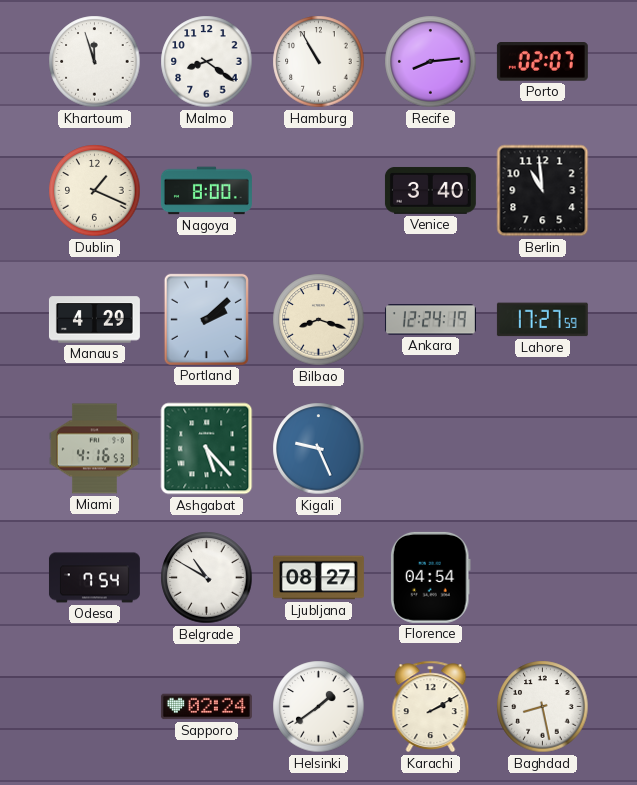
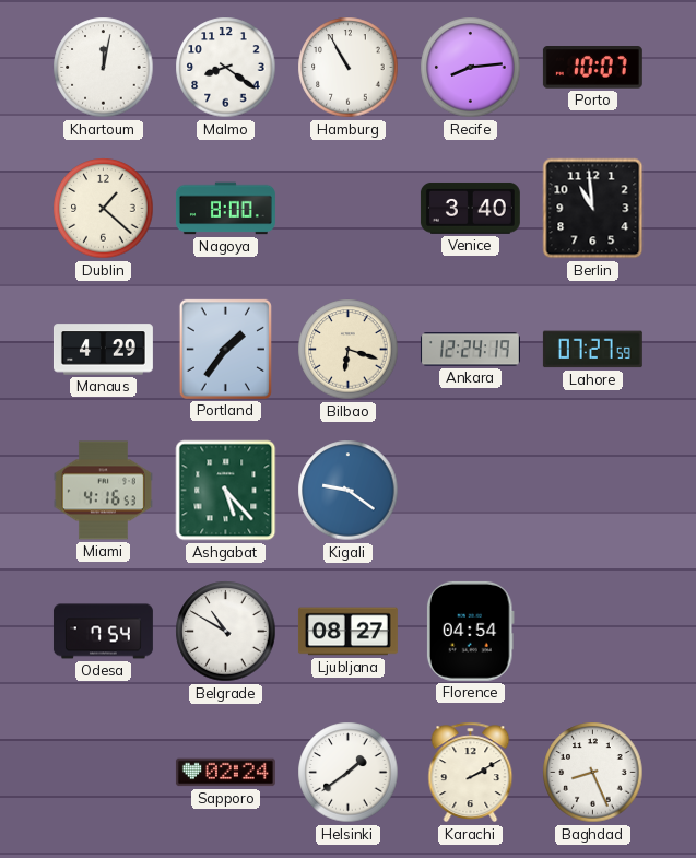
Khartoum: 11:57 -> 12:02
Porto: 02:07 -> 10:07
Dublin: 1:19 -> 1:22
Portland: 2:08 -> 1:36
Bilbao: 8:18 -> 6:18
Lahore: 17:27 -> 07:27
Kigali: 9:26 -> 9:21
Baghdad: 8:28 -> 8:26
